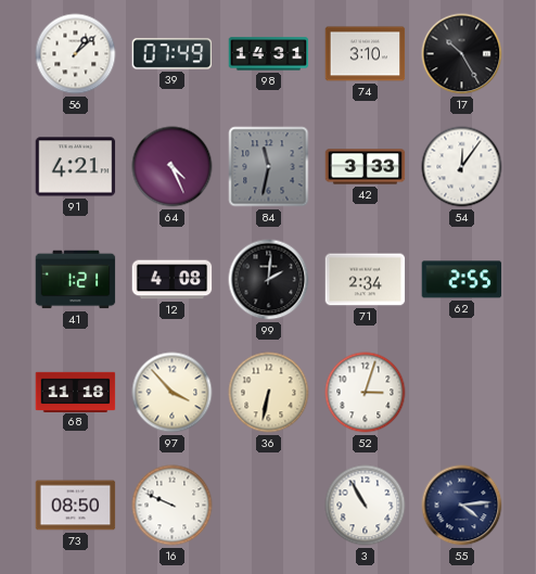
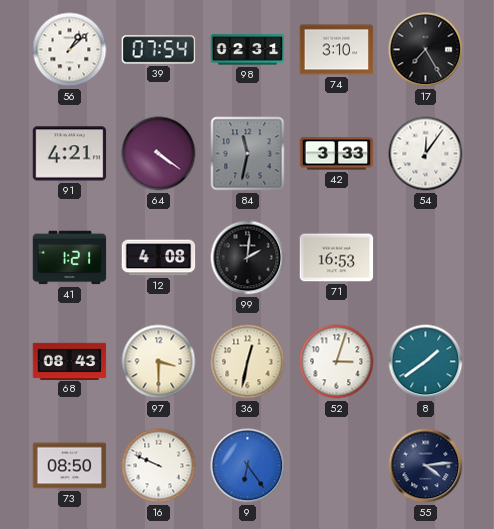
39: 07:49 -> 07:54
98: 14:31 -> 02:31
17: 10:25 -> 7:25
64: 4:26 -> 4:21
71: 2:34 -> 16:53
62: 2:55 -> none
68: 11:18 -> 08:43
97: 3:53 -> 3:30
36: 6:32 -> 12:32
8: none -> 1:39
9: none -> 6:24
3: 10:55 -> none
